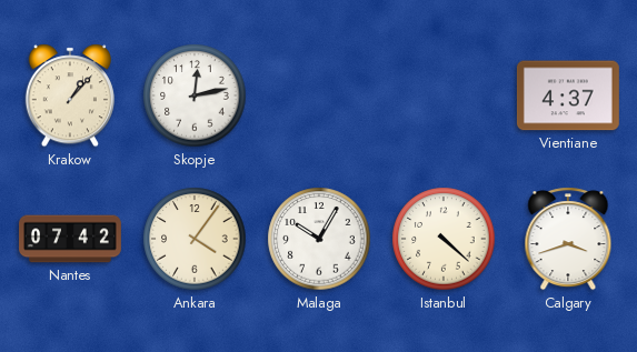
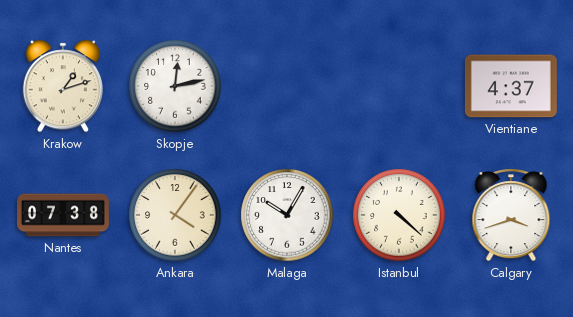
Krakow: 1:07 -> 1:12
Nantes: 07:42 -> 07:38
